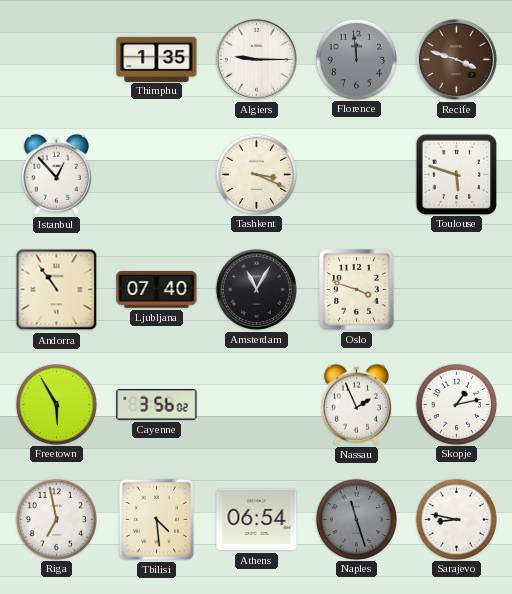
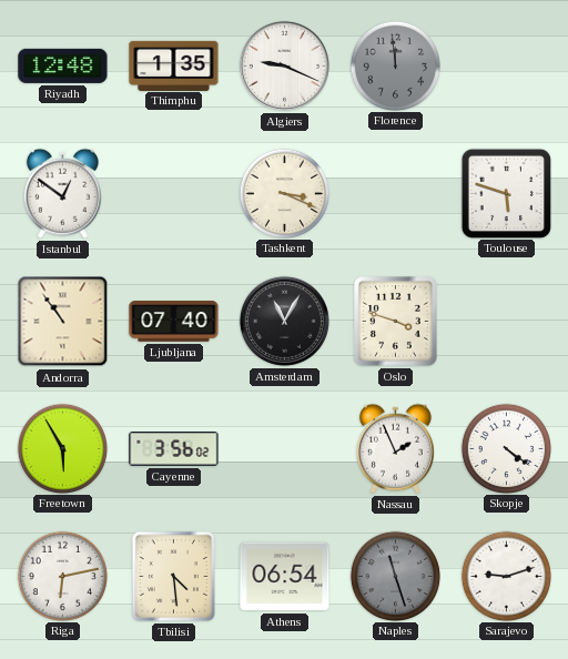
Riyadh: none -> 12:48
Algiers: 9:15 -> 9:19
Recife: 3:48 -> none
Istanbul: 12:53 -> 12:51
Skopje: 1:13 -> 4:21
Riga: 6:58 -> 6:13
Sarajevo: 8:47 -> 9:12
